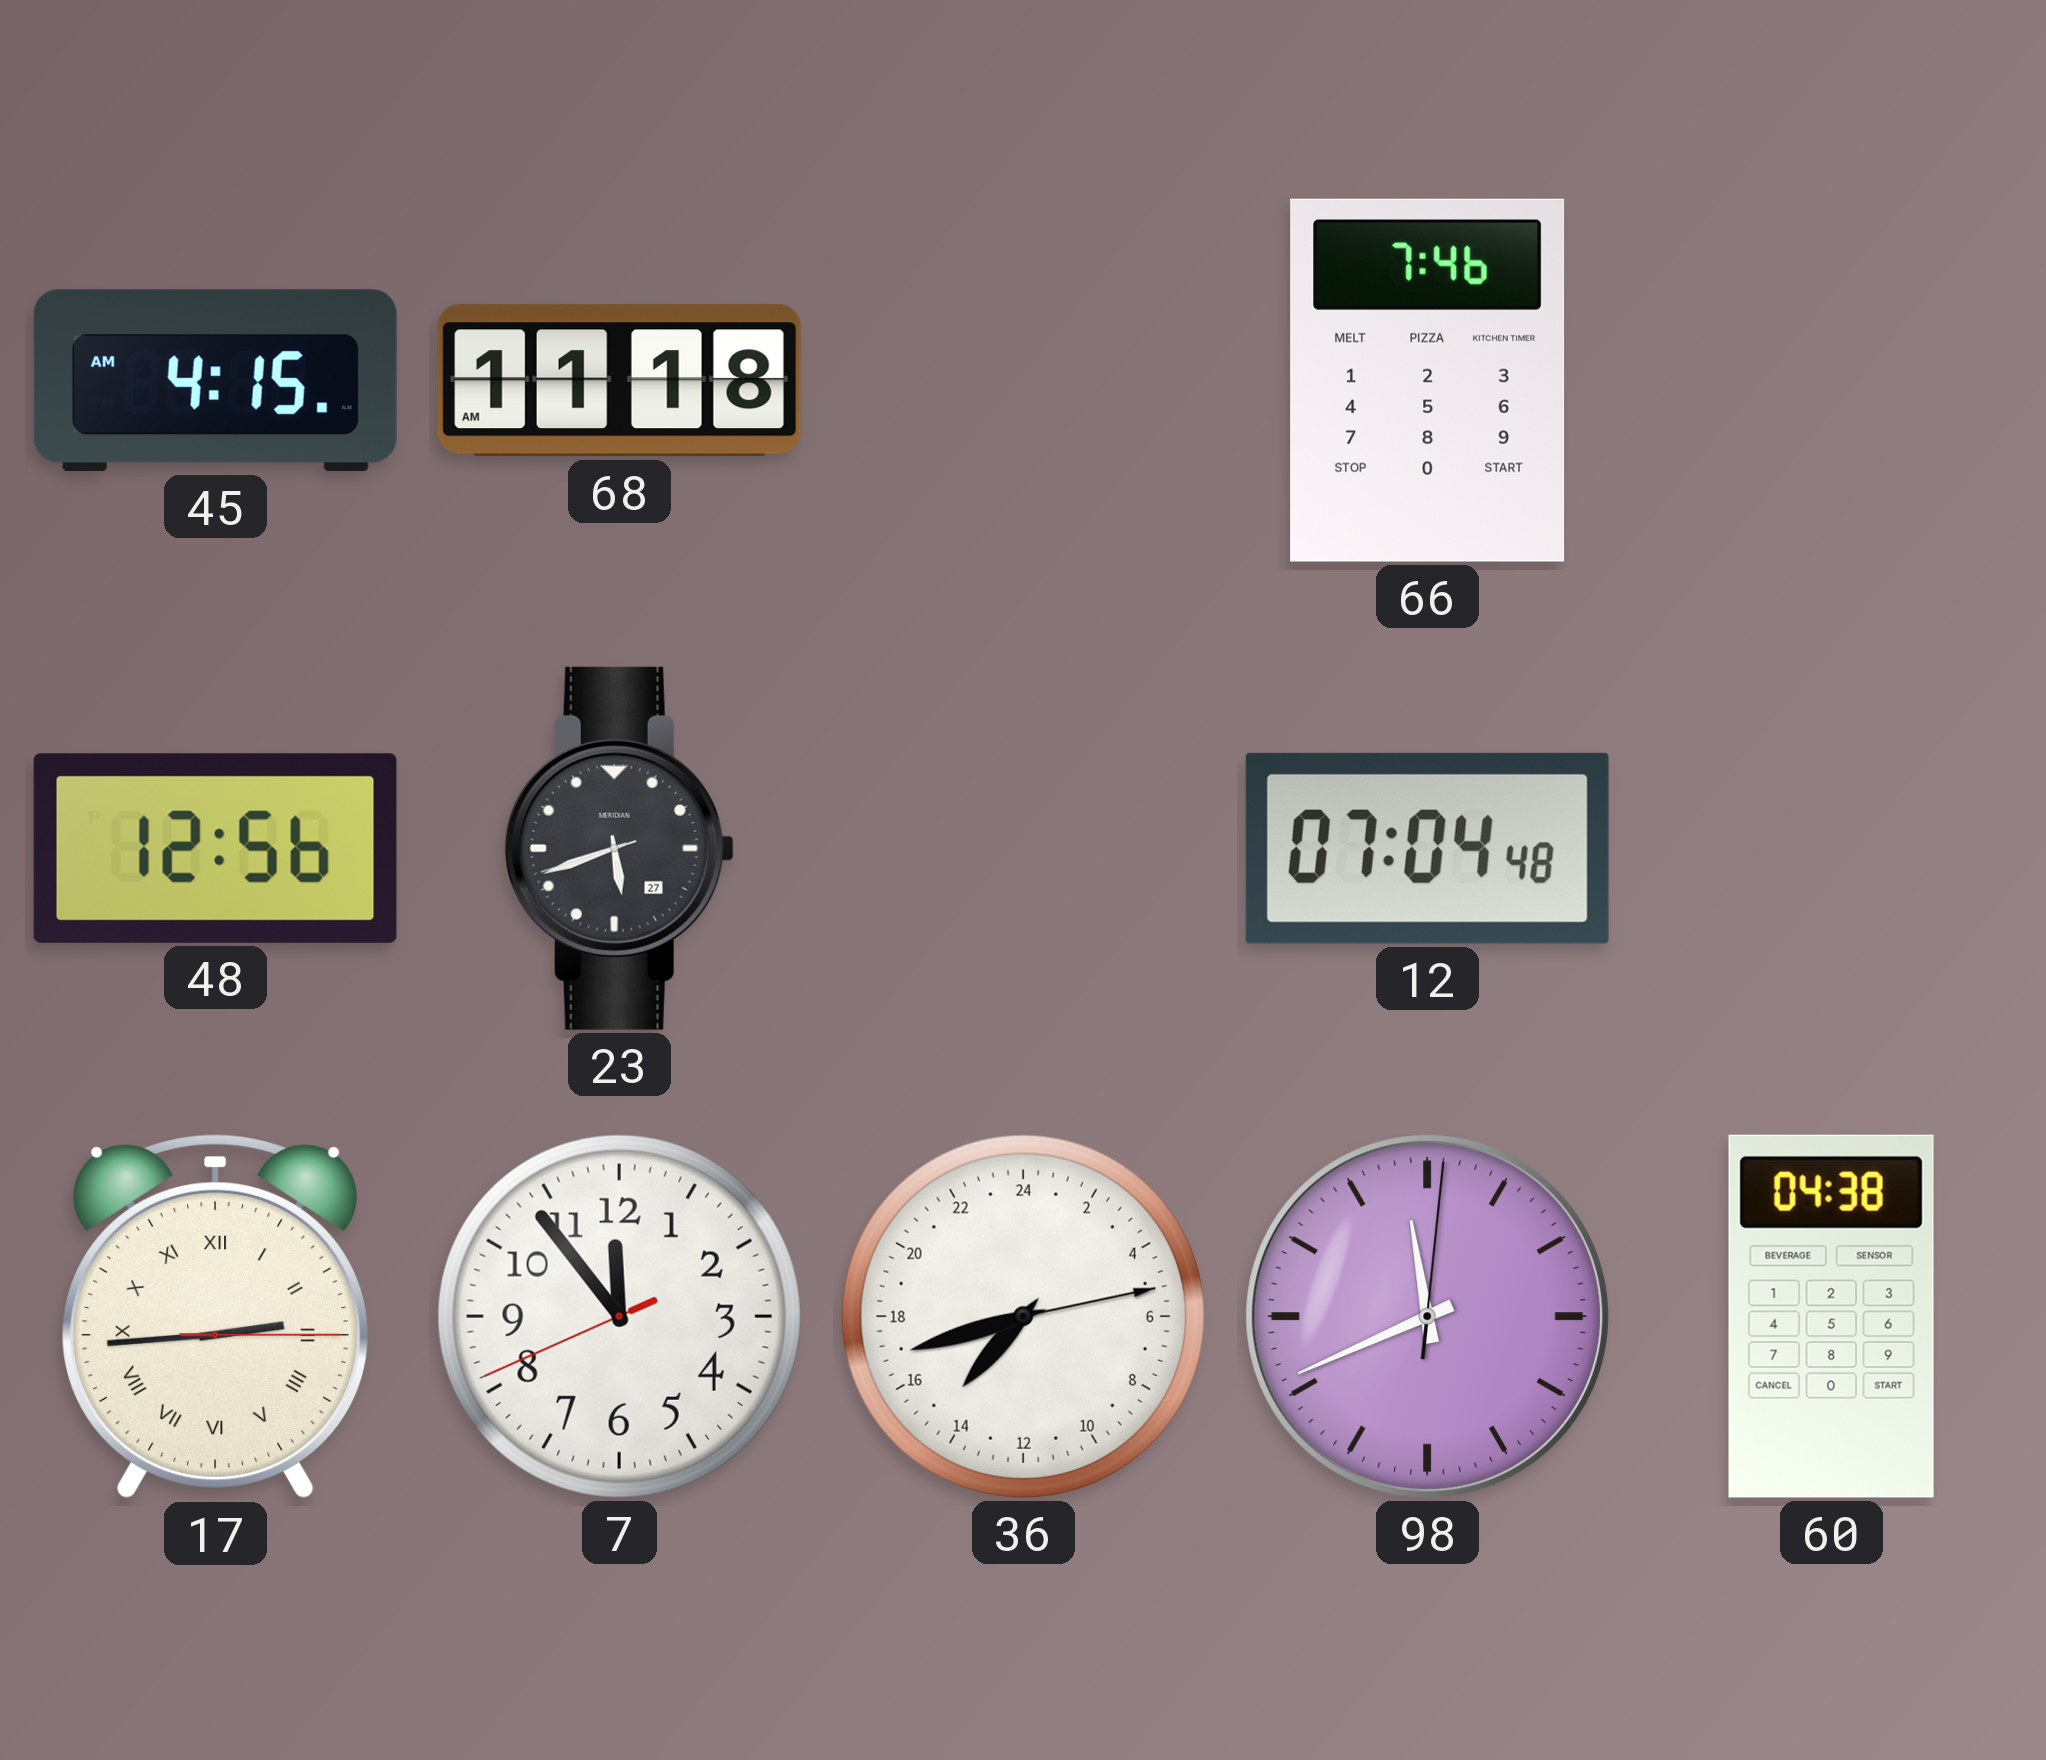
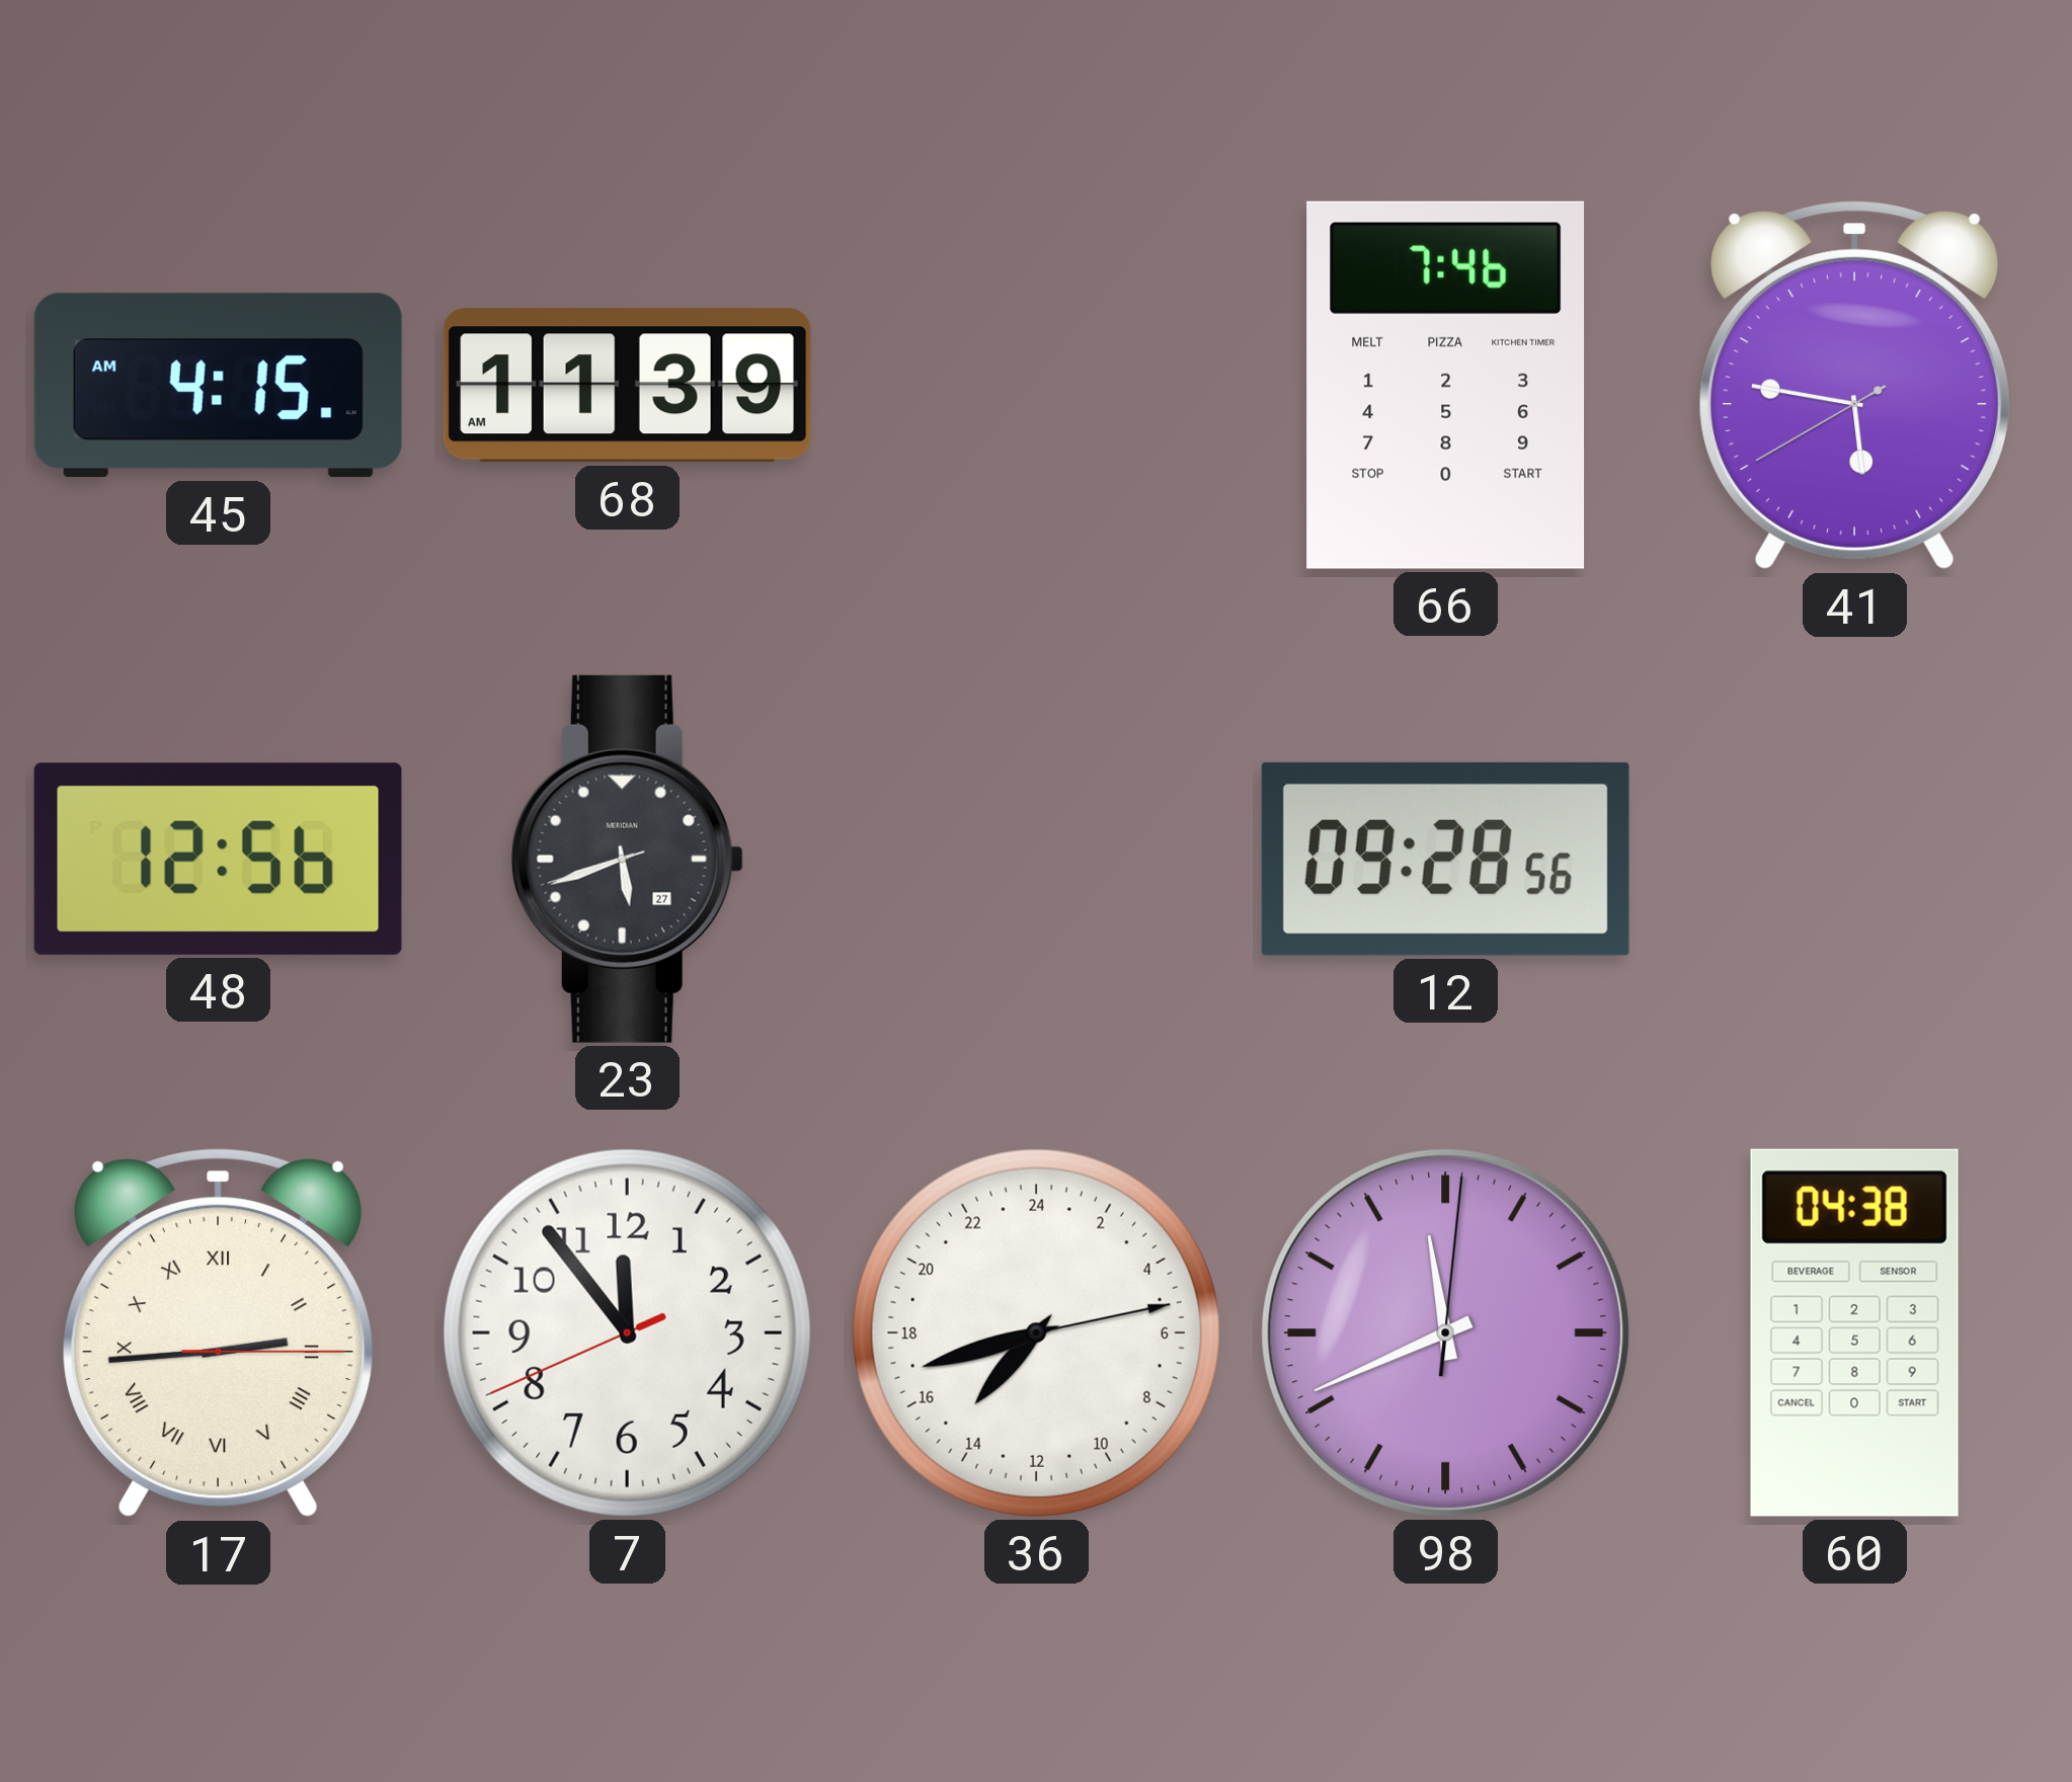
68: 11:18 -> 11:39
41: none -> 5:46
12: 07:04 -> 09:28
